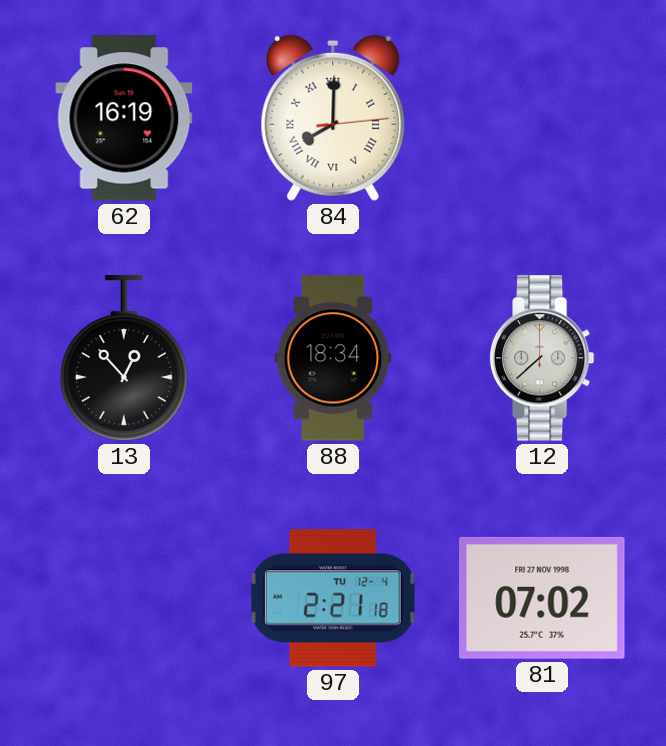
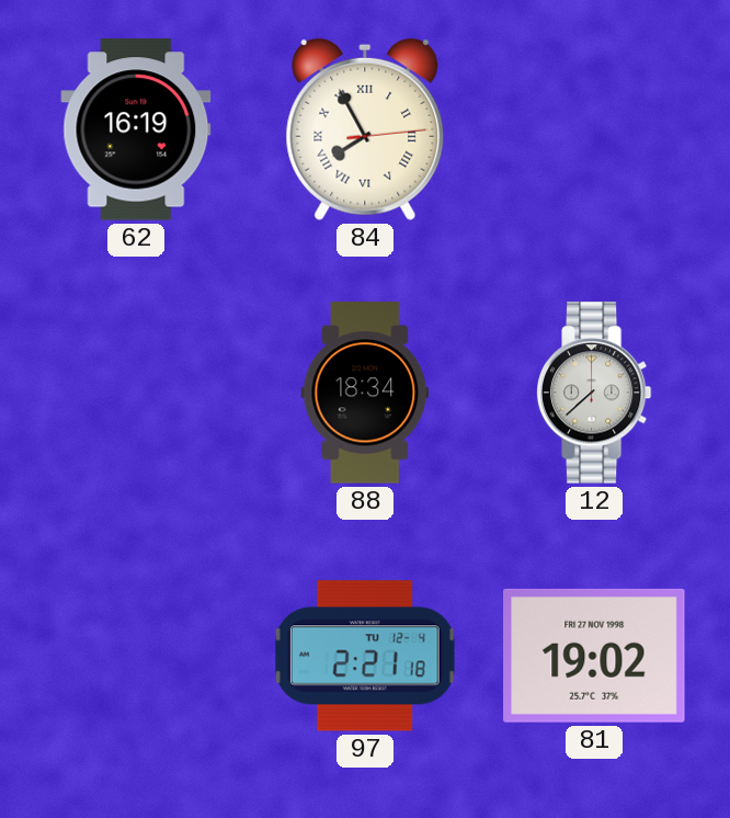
84: 8:00 -> 7:55
13: 12:53 -> none
81: 07:02 -> 19:02
